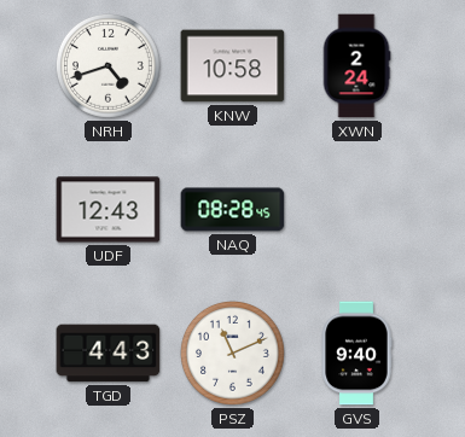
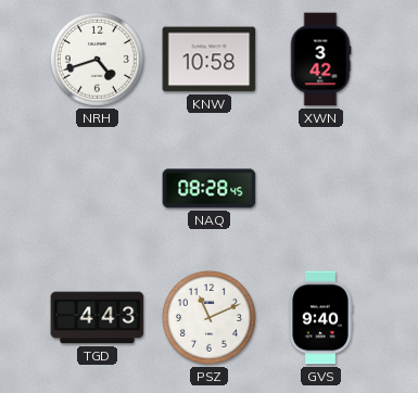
XWN: 2:24 -> 3:42
UDF: 12:43 -> none
